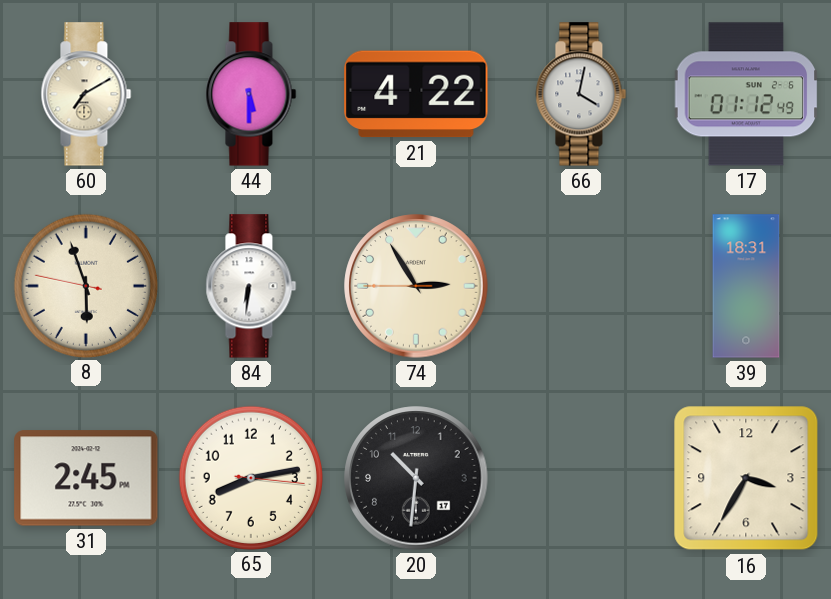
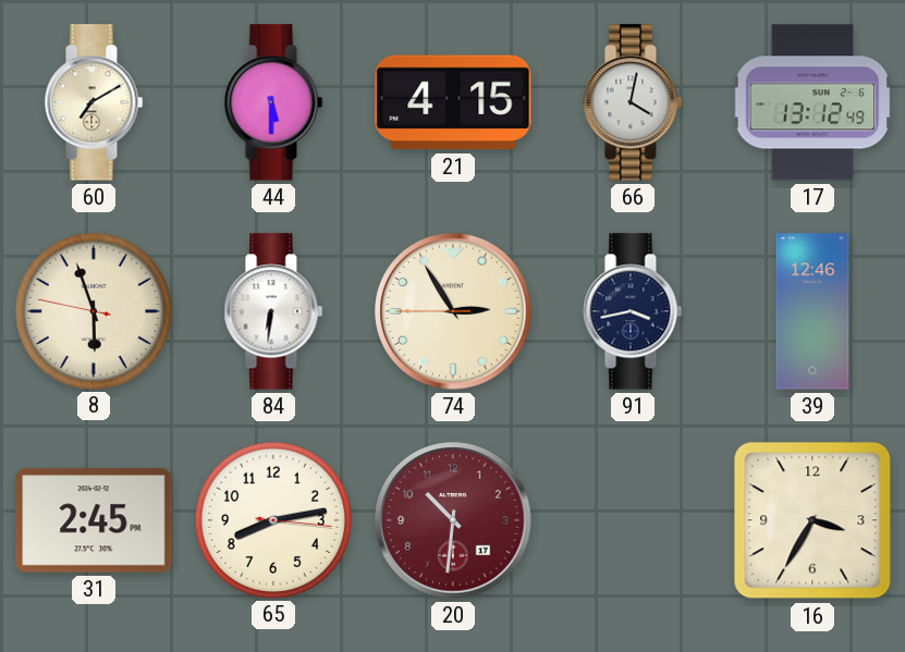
21: 4:22 -> 4:15
17: 01:12 -> 13:12
91: none -> 3:43
39: 18:31 -> 12:46
20 dial: black -> burgundy
